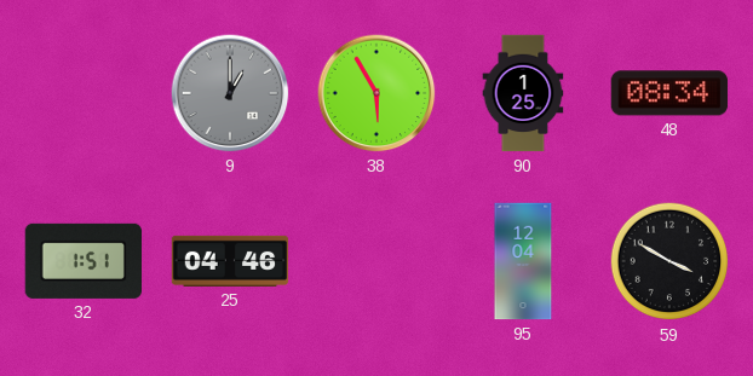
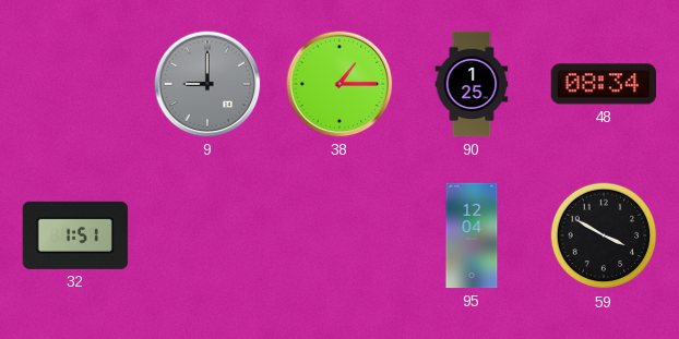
9: 1:00 -> 9:00
38: 5:55 -> 1:15
25: 04:46 -> none
